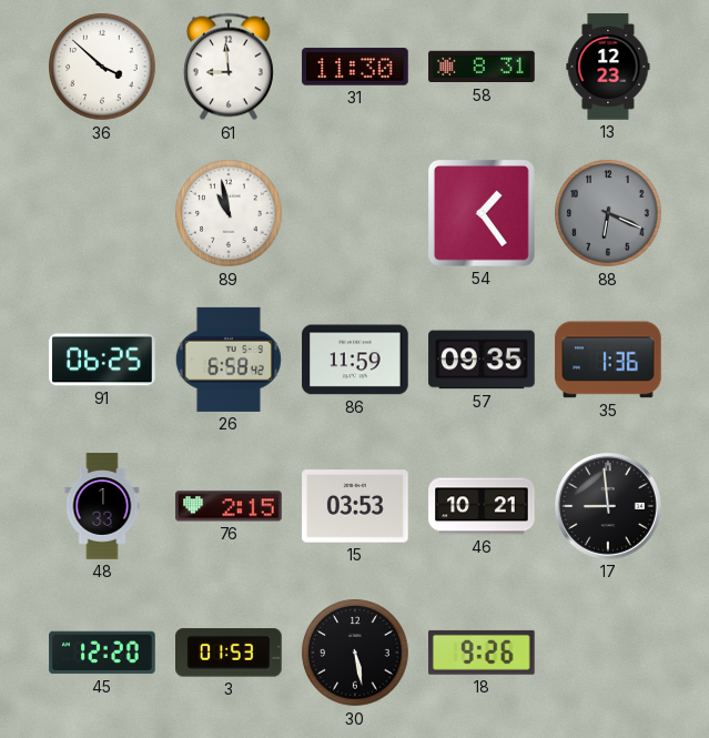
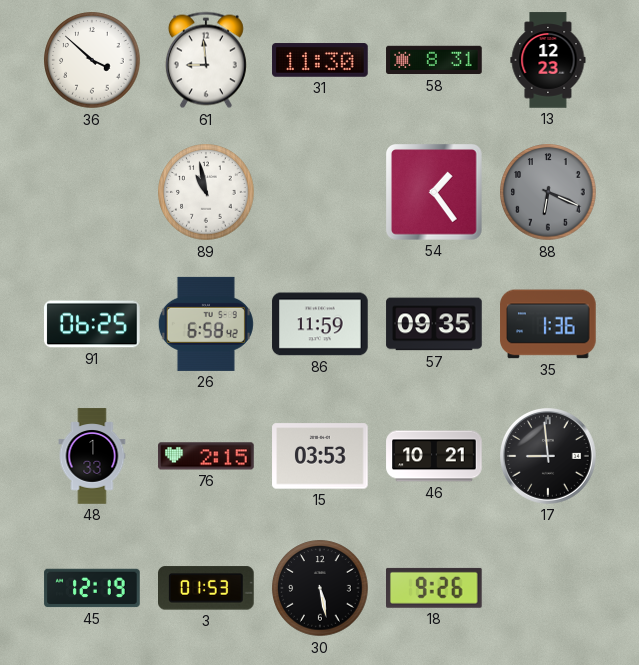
45: 12:20 -> 12:19
